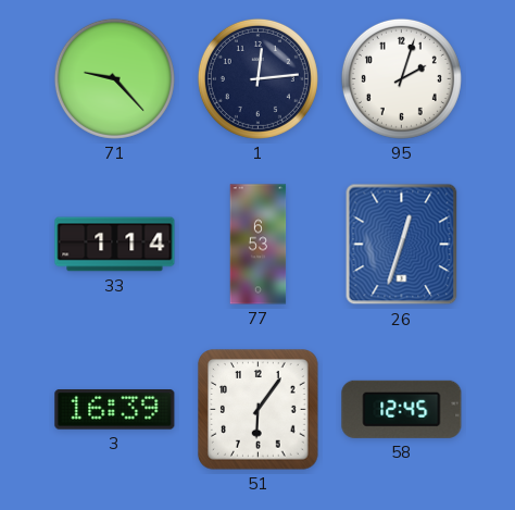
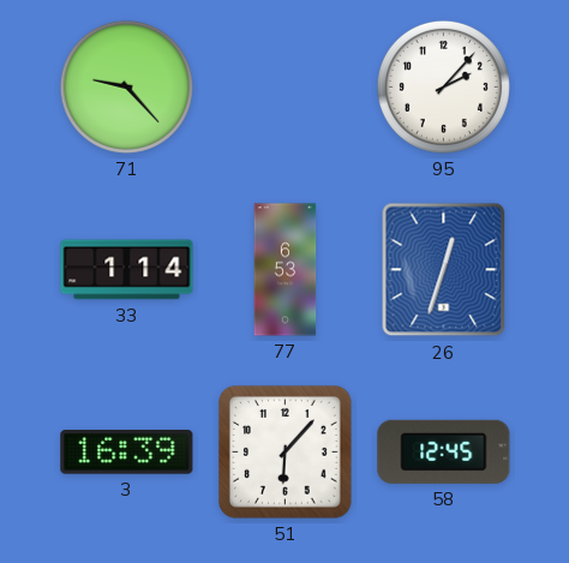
1: 12:14 -> none
95: 2:03 -> 2:07
51: 6:06 -> 6:07
